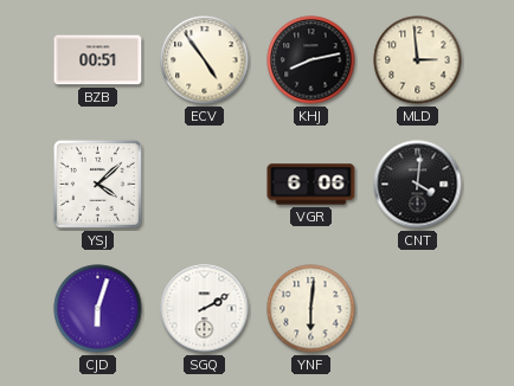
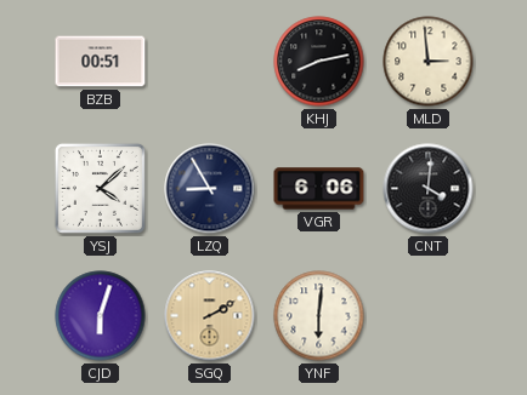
ECV: 4:54 -> none
LZQ: none -> 8:55
SGQ dial: white -> champagne
